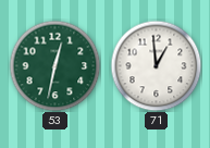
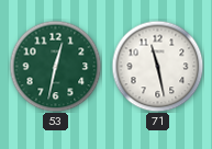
71: 12:59 -> 11:28
